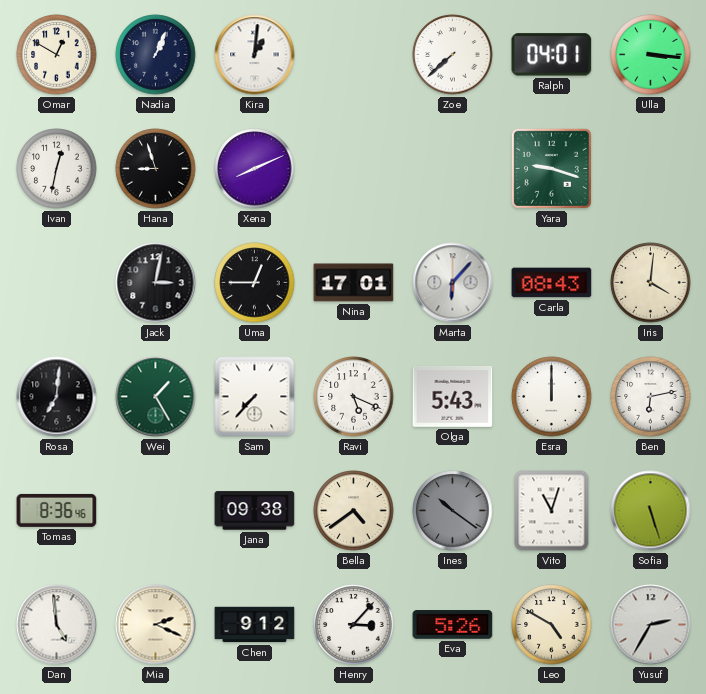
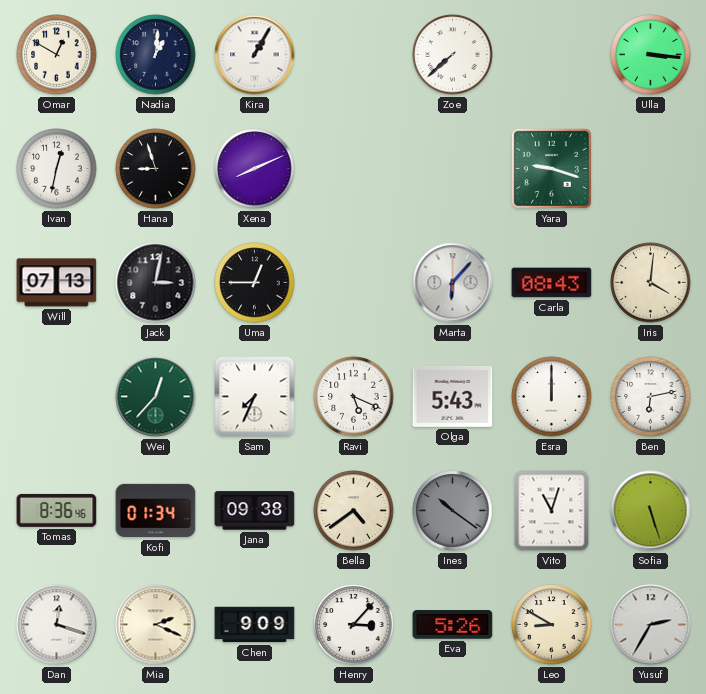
Nadia: 1:04 -> 1:01
Kira: 1:01 -> 1:05
Ralph: 04:01 -> none
Will: none -> 07:13
Nina: 17:01 -> none
Rosa: 7:01 -> none
Wei: 1:25 -> 12:37
Sam: 7:37 -> 7:34
Kofi: none -> 01:34
Dan: 4:59 -> 12:18
Chen: 9:12 -> 9:09
Leo: 4:50 -> 8:50
